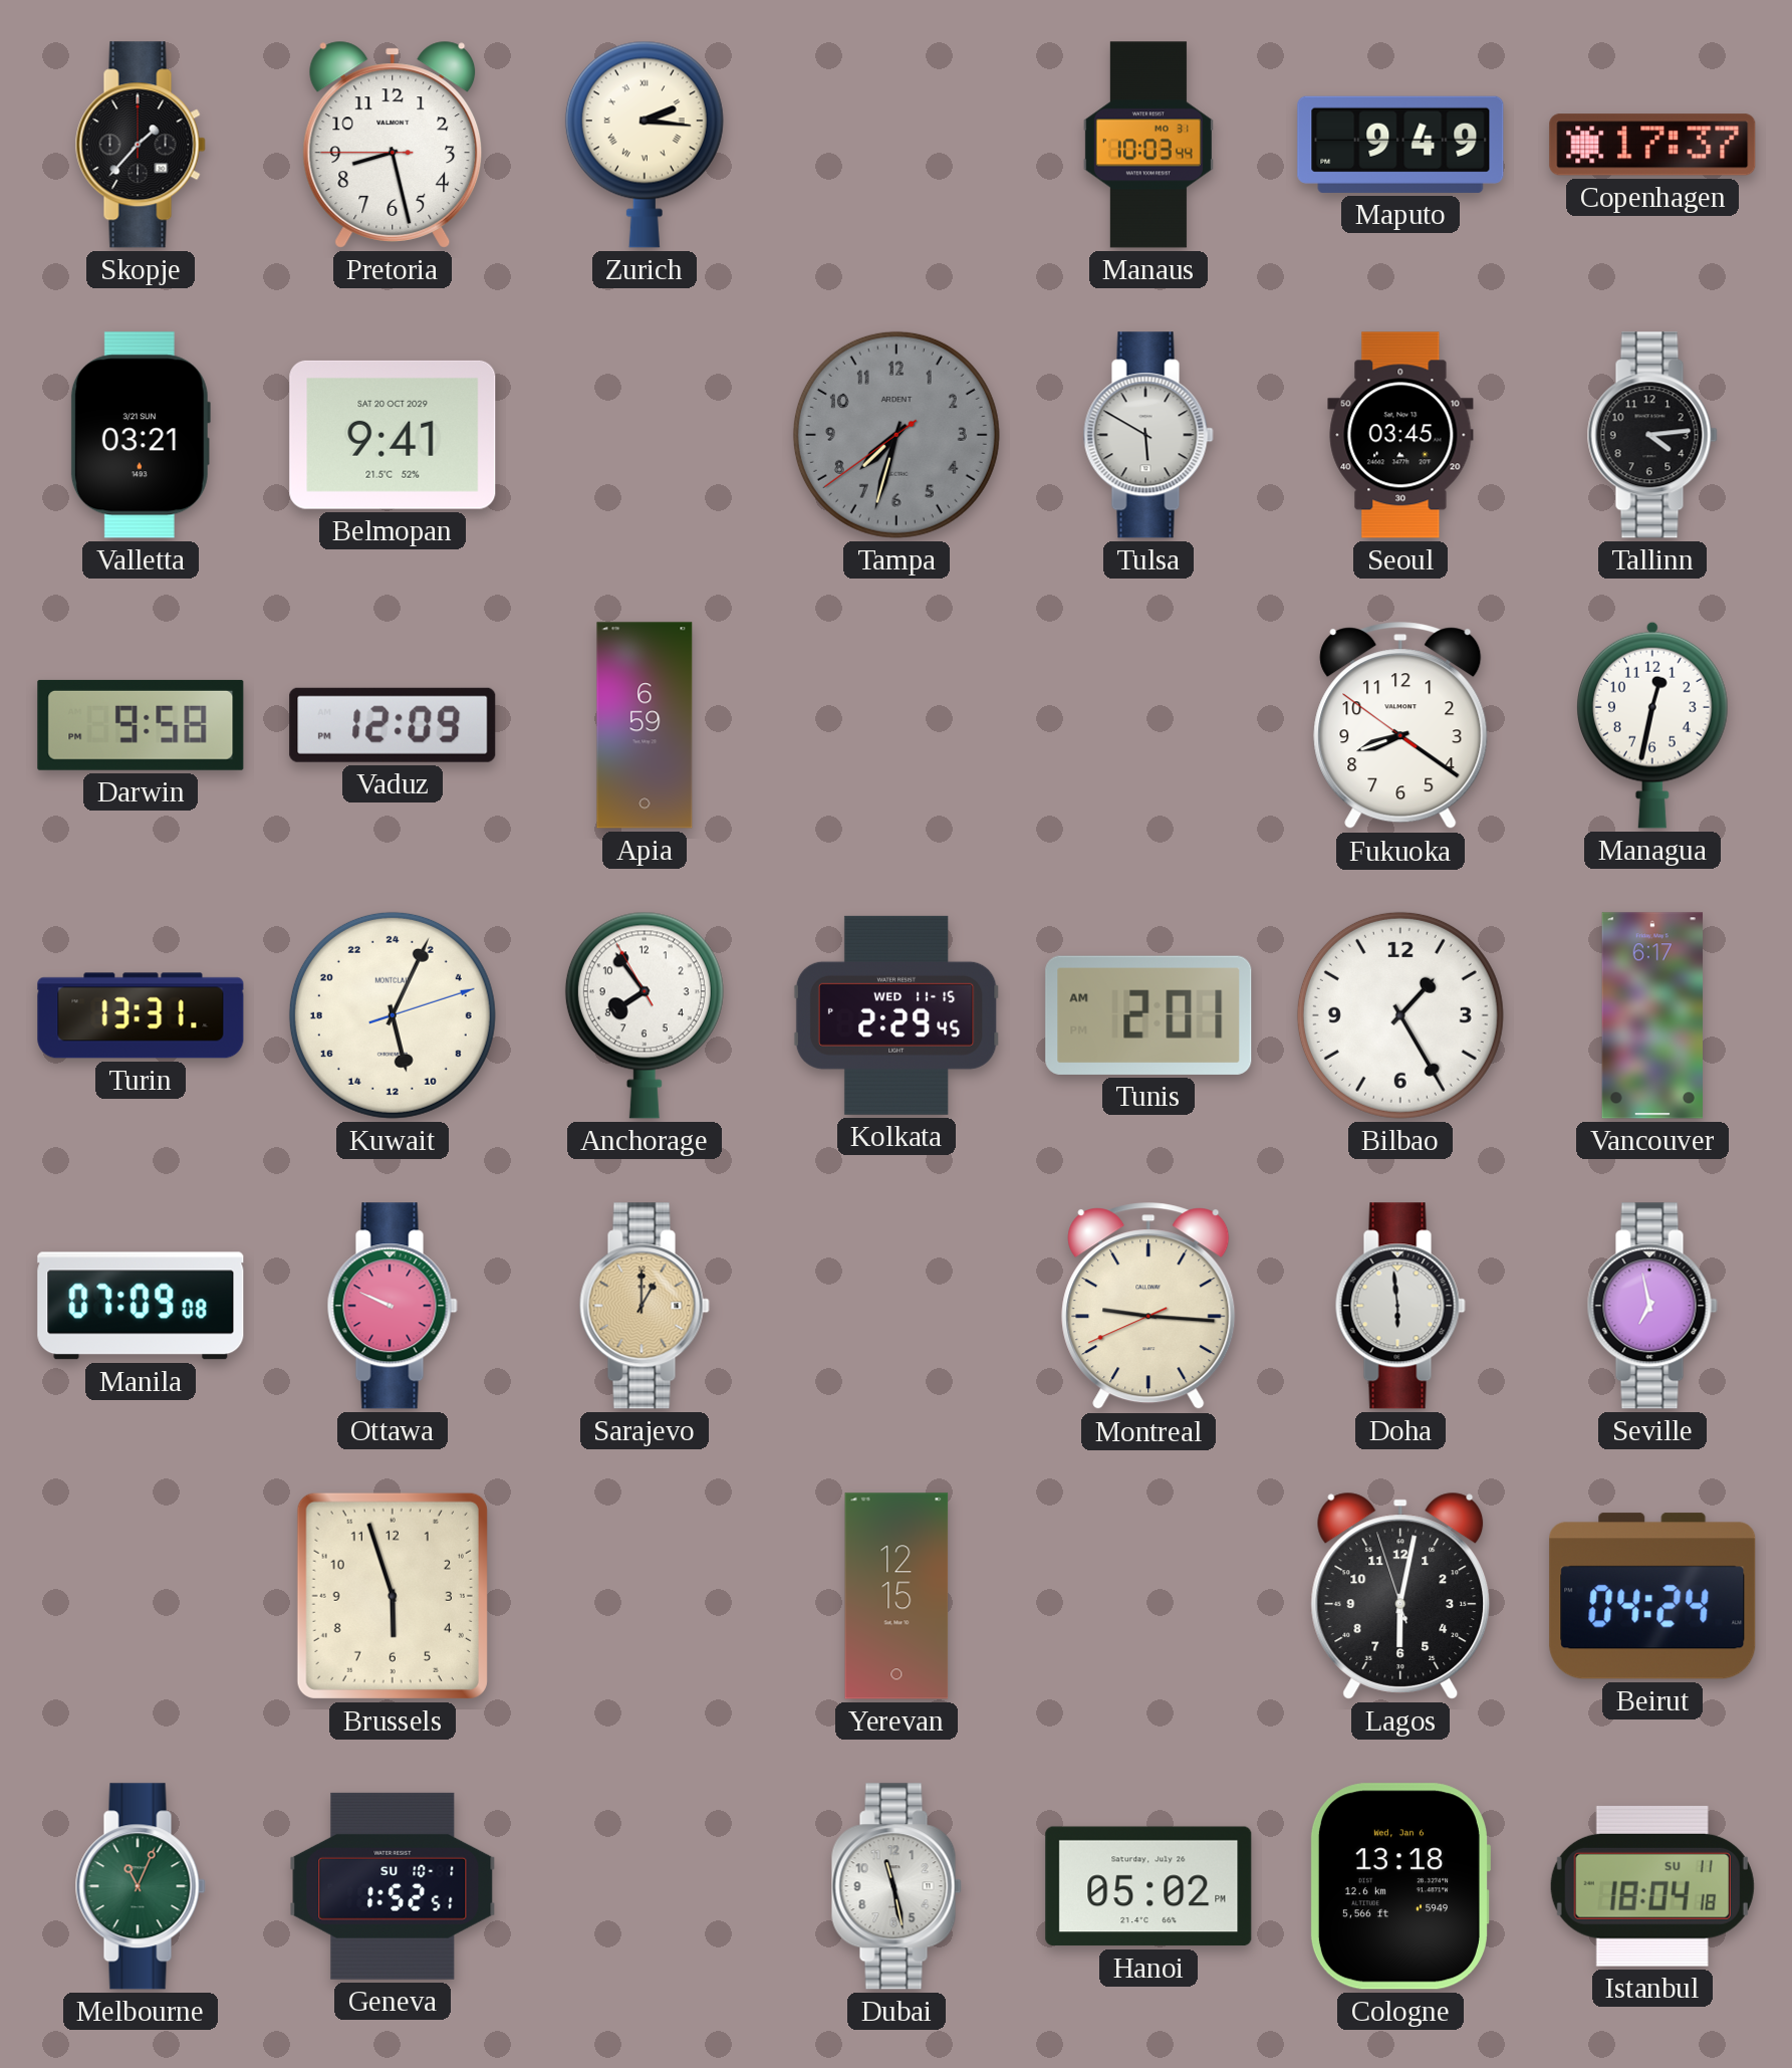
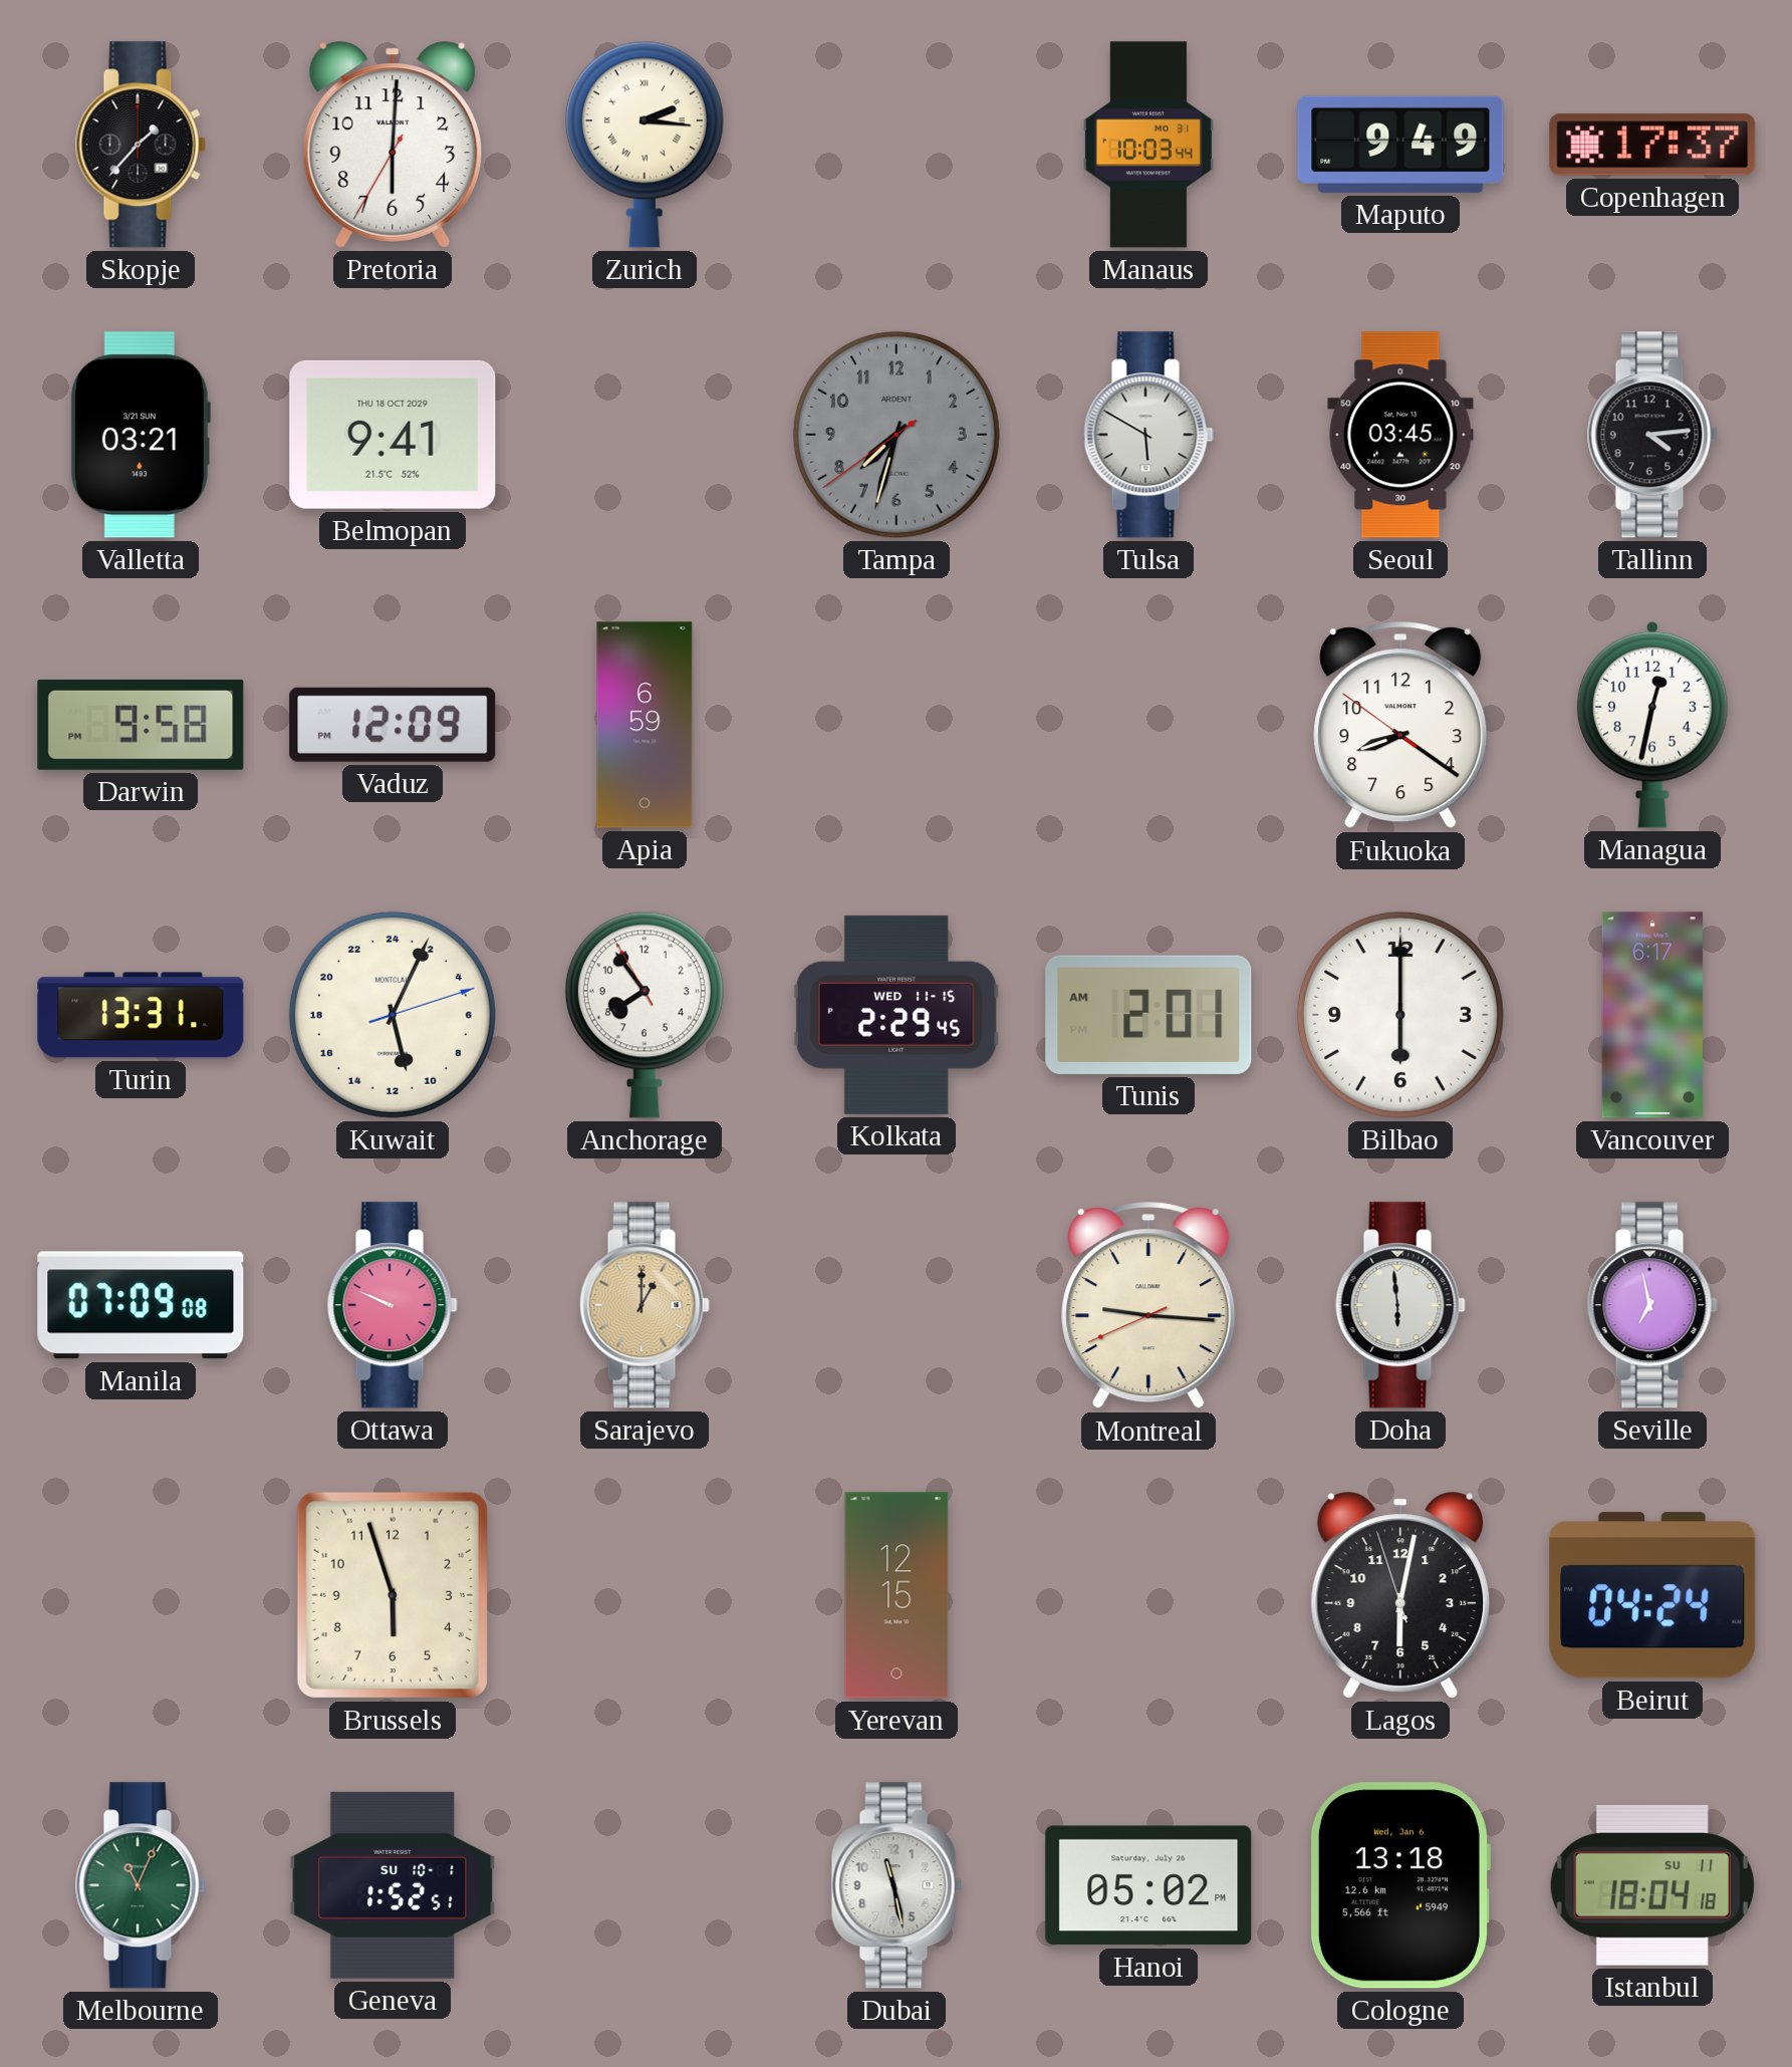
Pretoria: 8:27 -> 6:00
Belmopan date: SAT 20 OCT 2029 -> THU 18 OCT 2029
Bilbao: 1:25 -> 6:00
